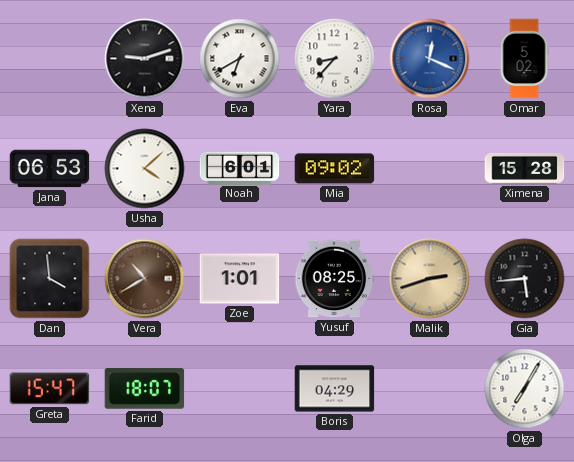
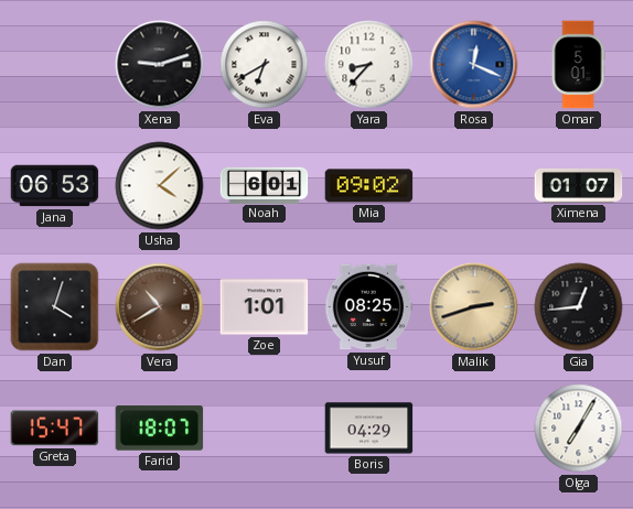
Omar: 5:02 -> 5:01
Ximena: 15:28 -> 01:07
Dan: 3:59 -> 4:03
Gia: 5:44 -> 12:44
